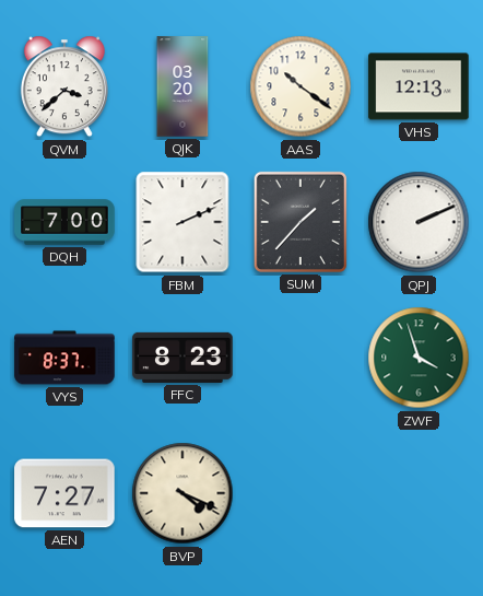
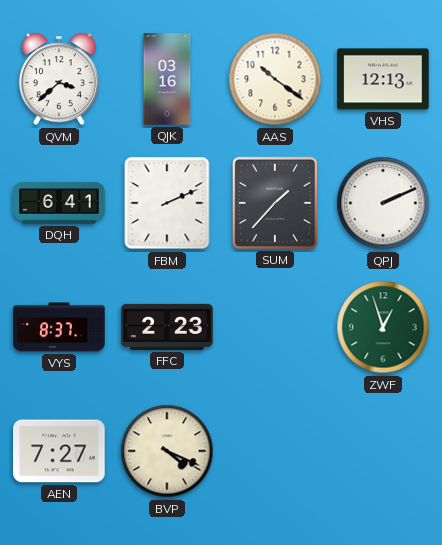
QJK: 03:20 -> 03:16
DQH: 7:00 -> 6:41
FFC: 8:23 -> 2:23
ZWF: 3:57 -> 12:57
